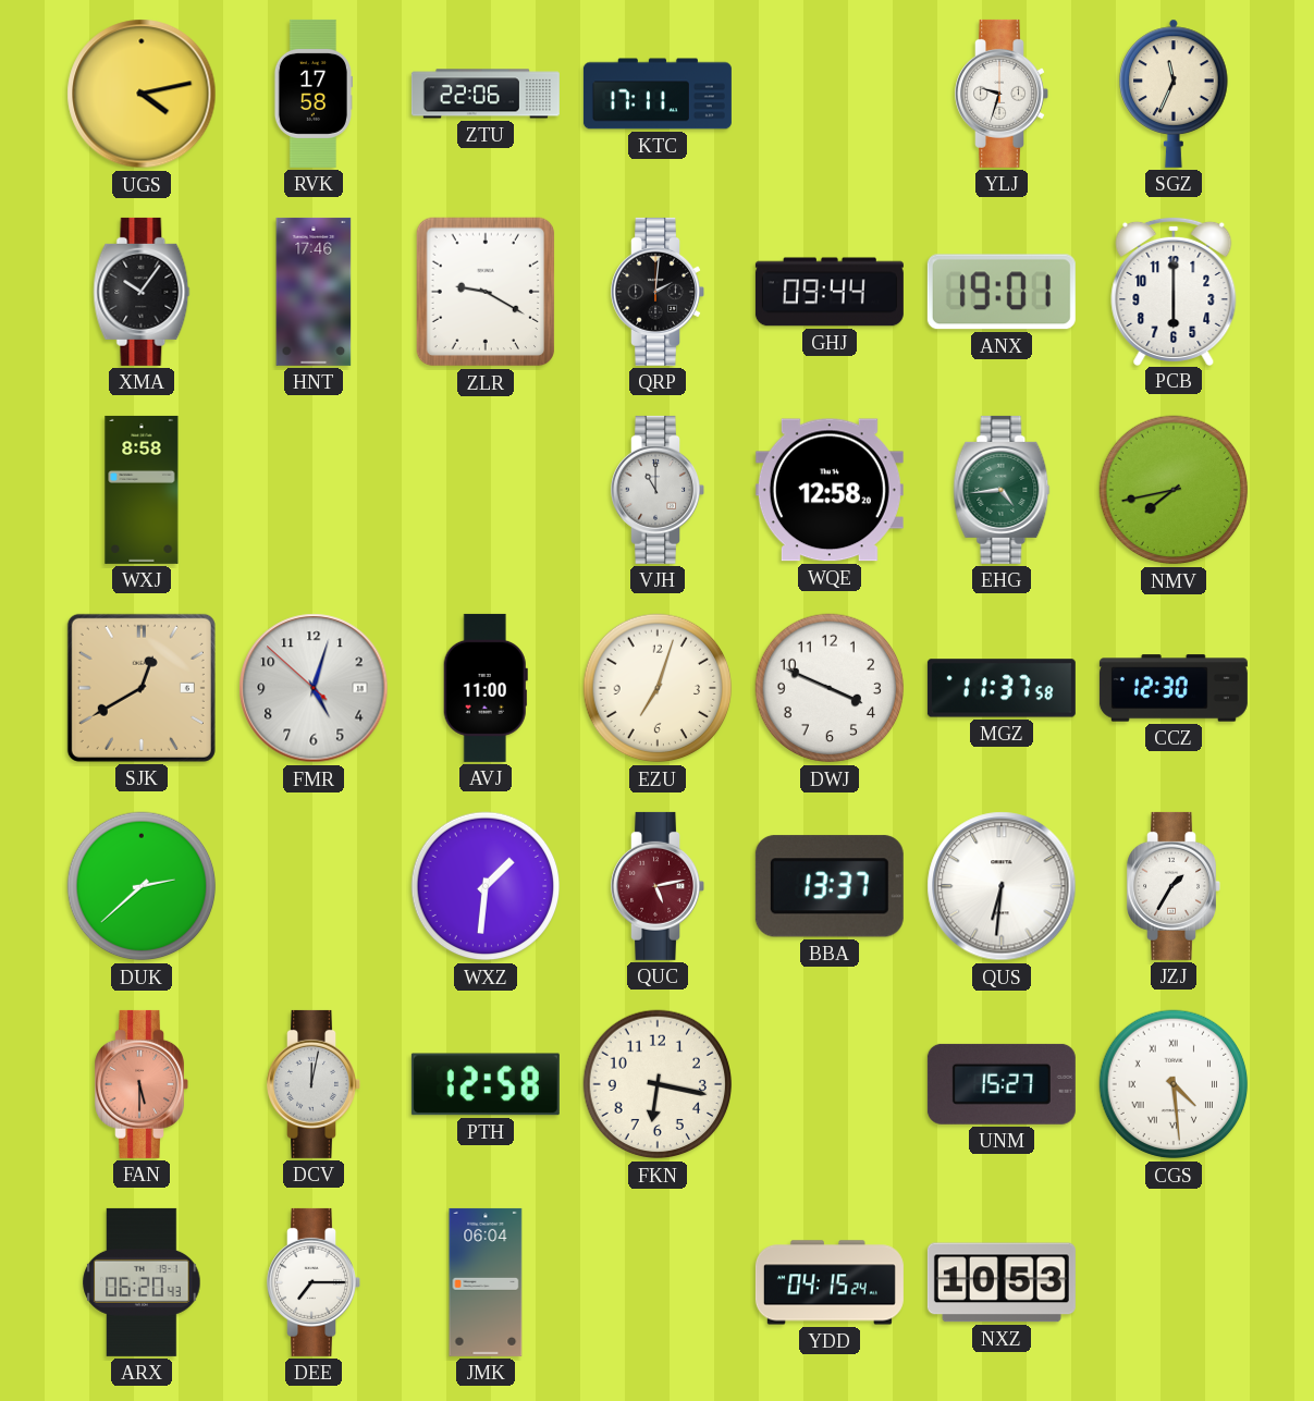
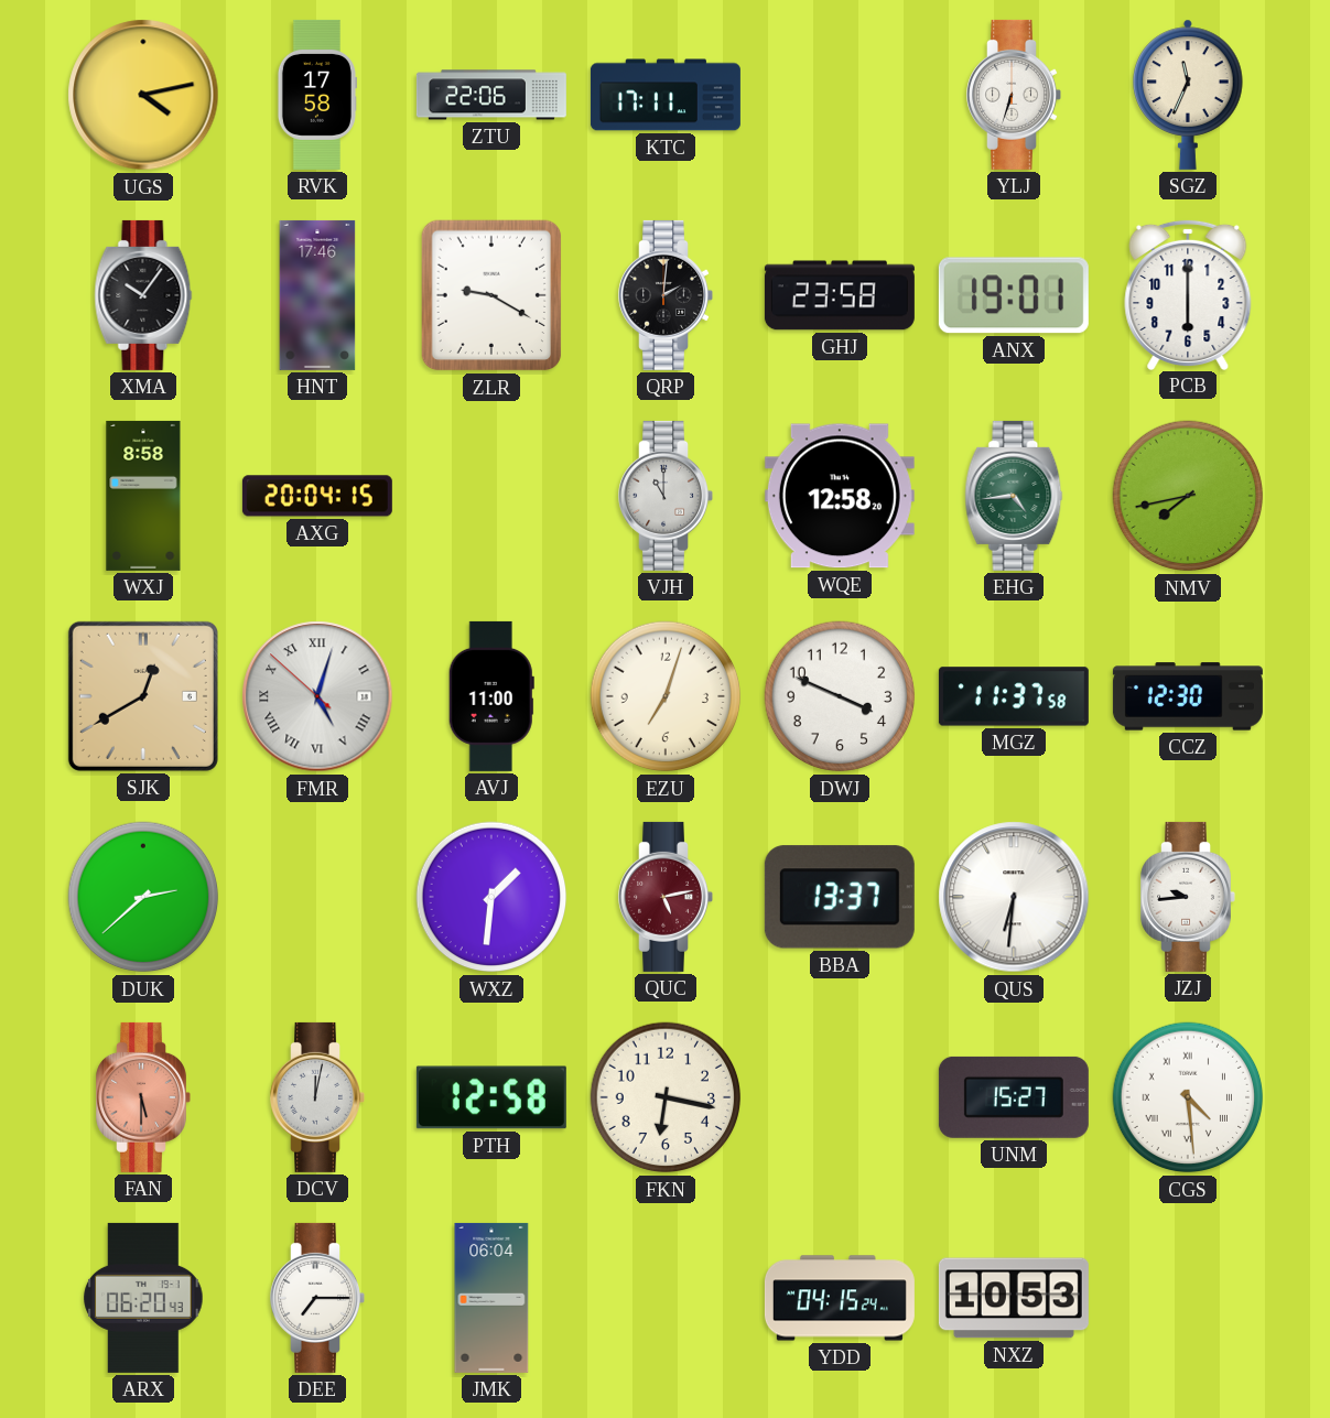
YLJ: 9:33 -> 6:33
GHJ: 09:44 -> 23:58
AXG: none -> 20:04
FMR numerals: Arabic -> Roman
JZJ: 1:35 -> 9:44
